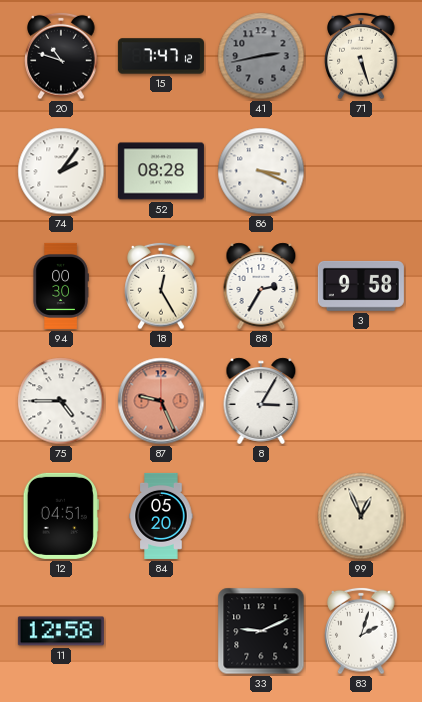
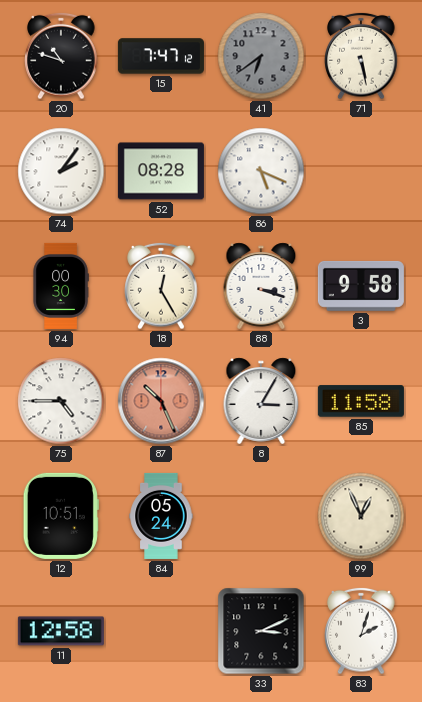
41: 2:43 -> 6:39
71: 5:27 -> 5:28
86: 3:19 -> 5:19
88: 2:35 -> 3:18
87: 9:26 -> 10:26
85: none -> 11:58
12: 04:51 -> 10:51
84: 05:20 -> 05:24
33: 9:11 -> 3:11
